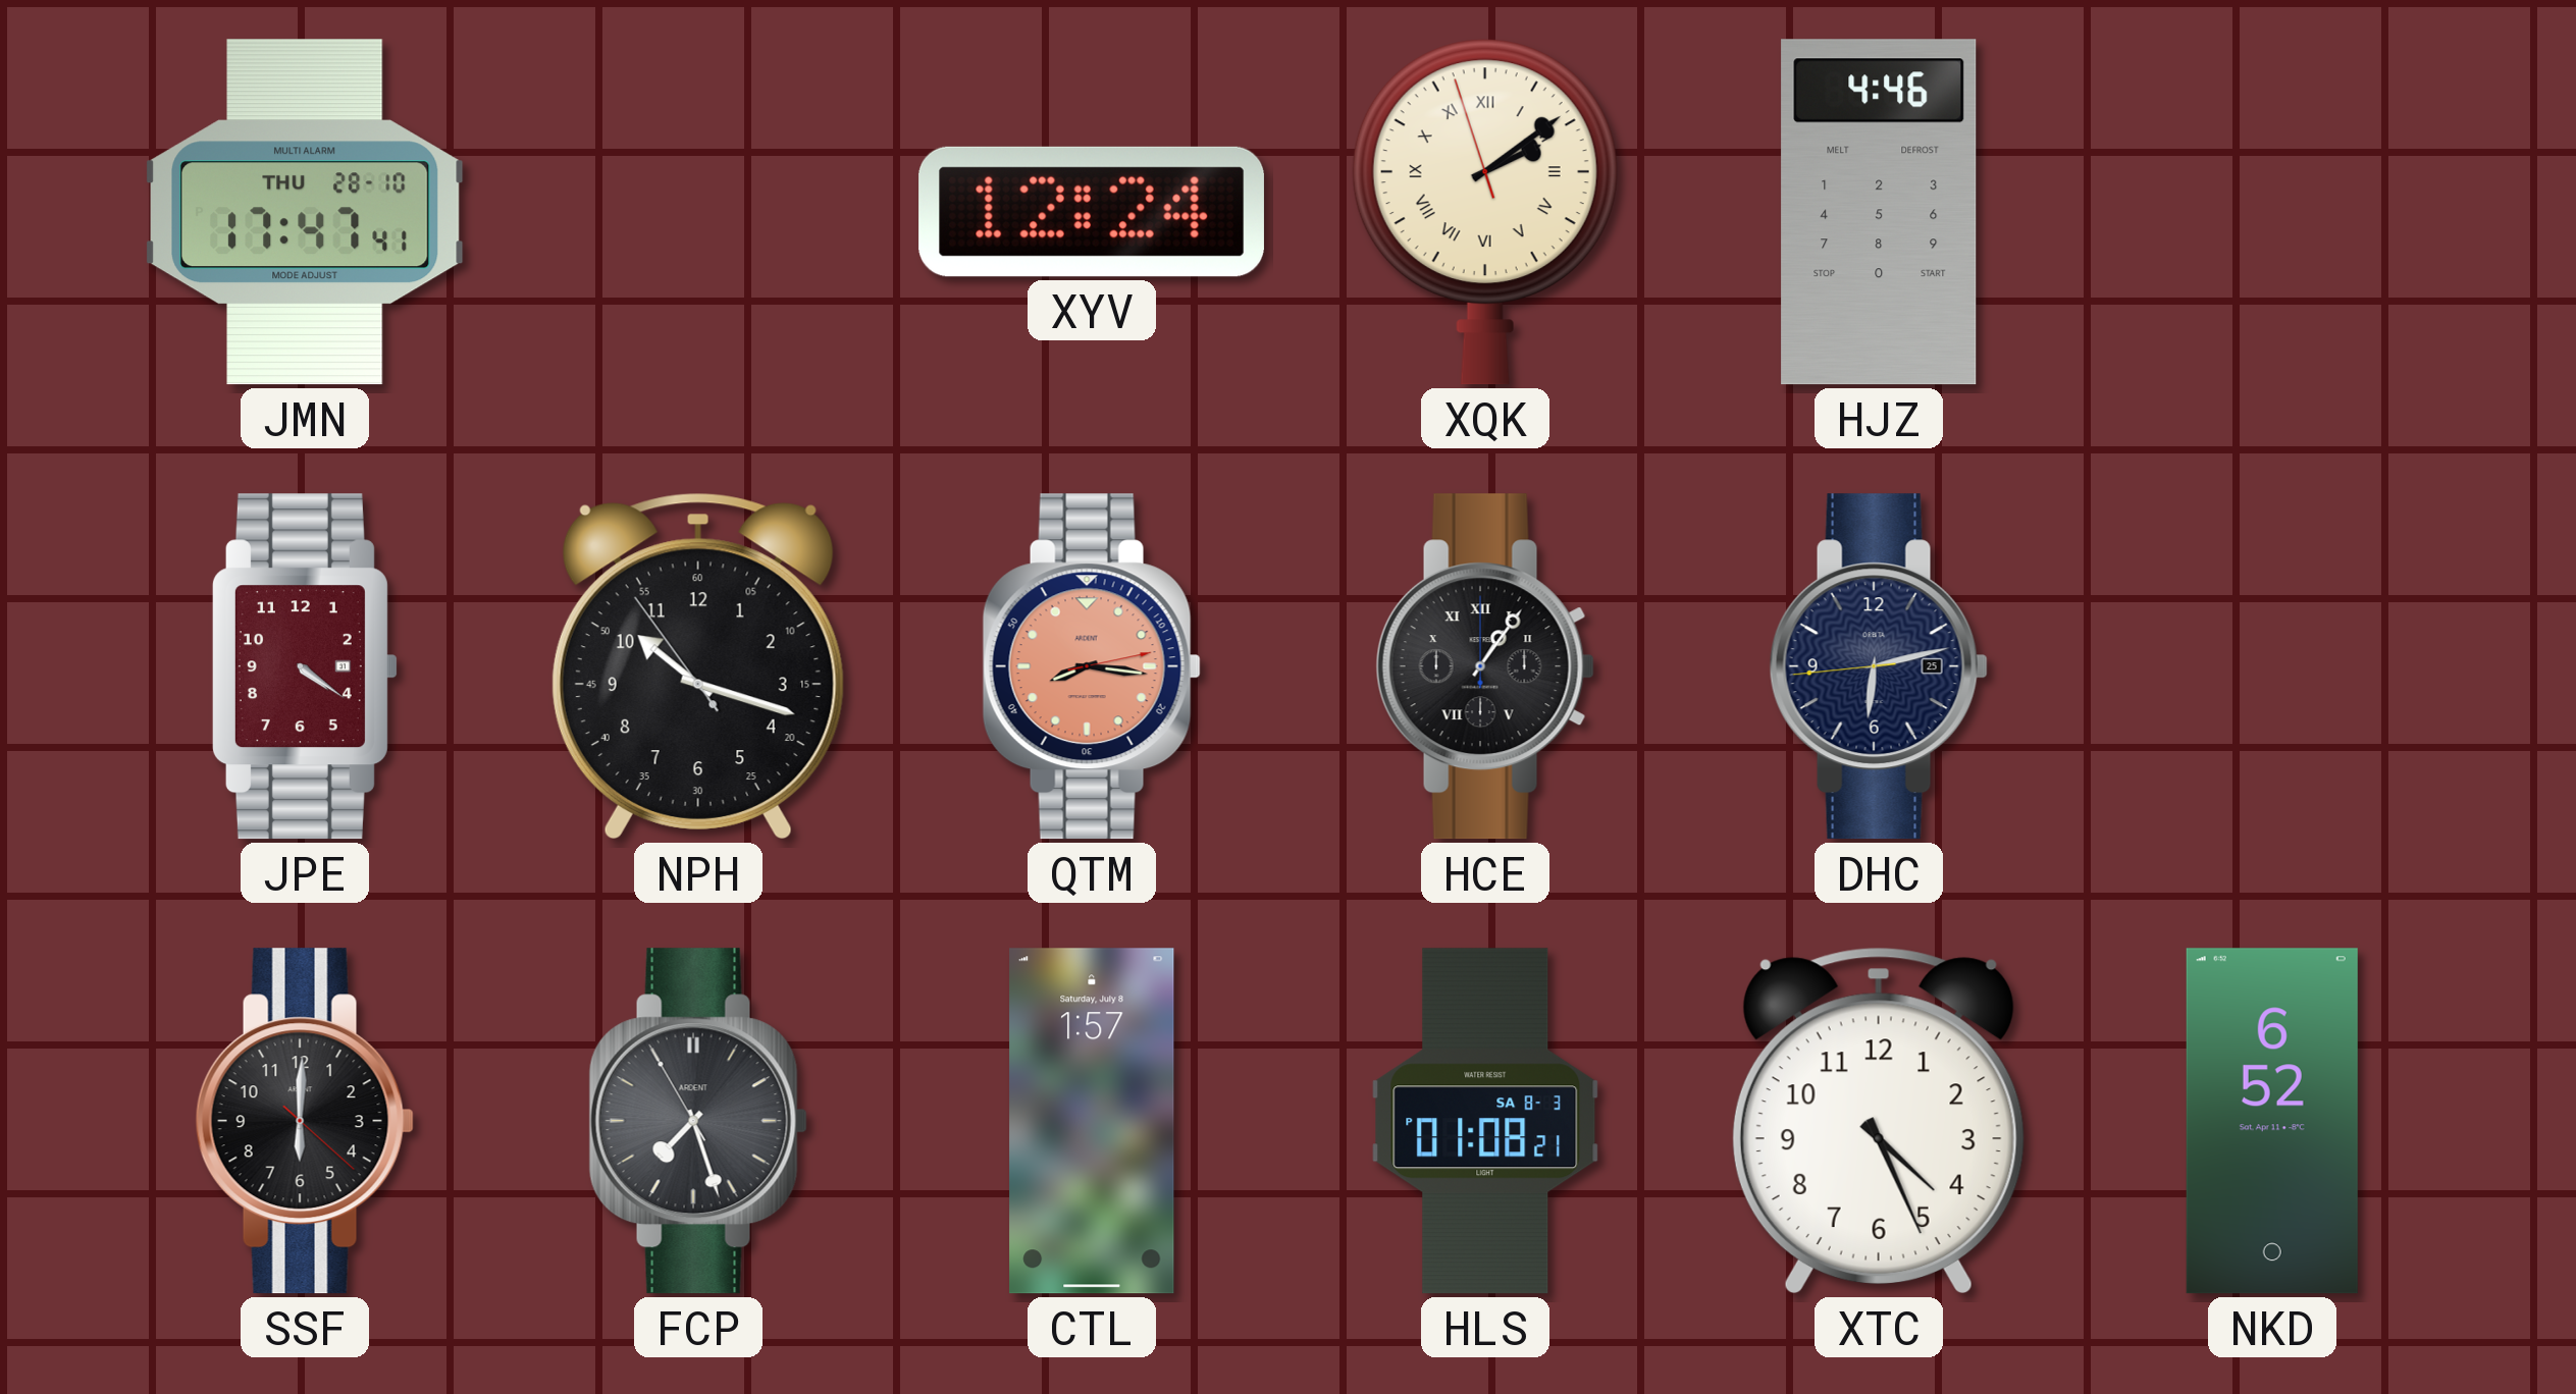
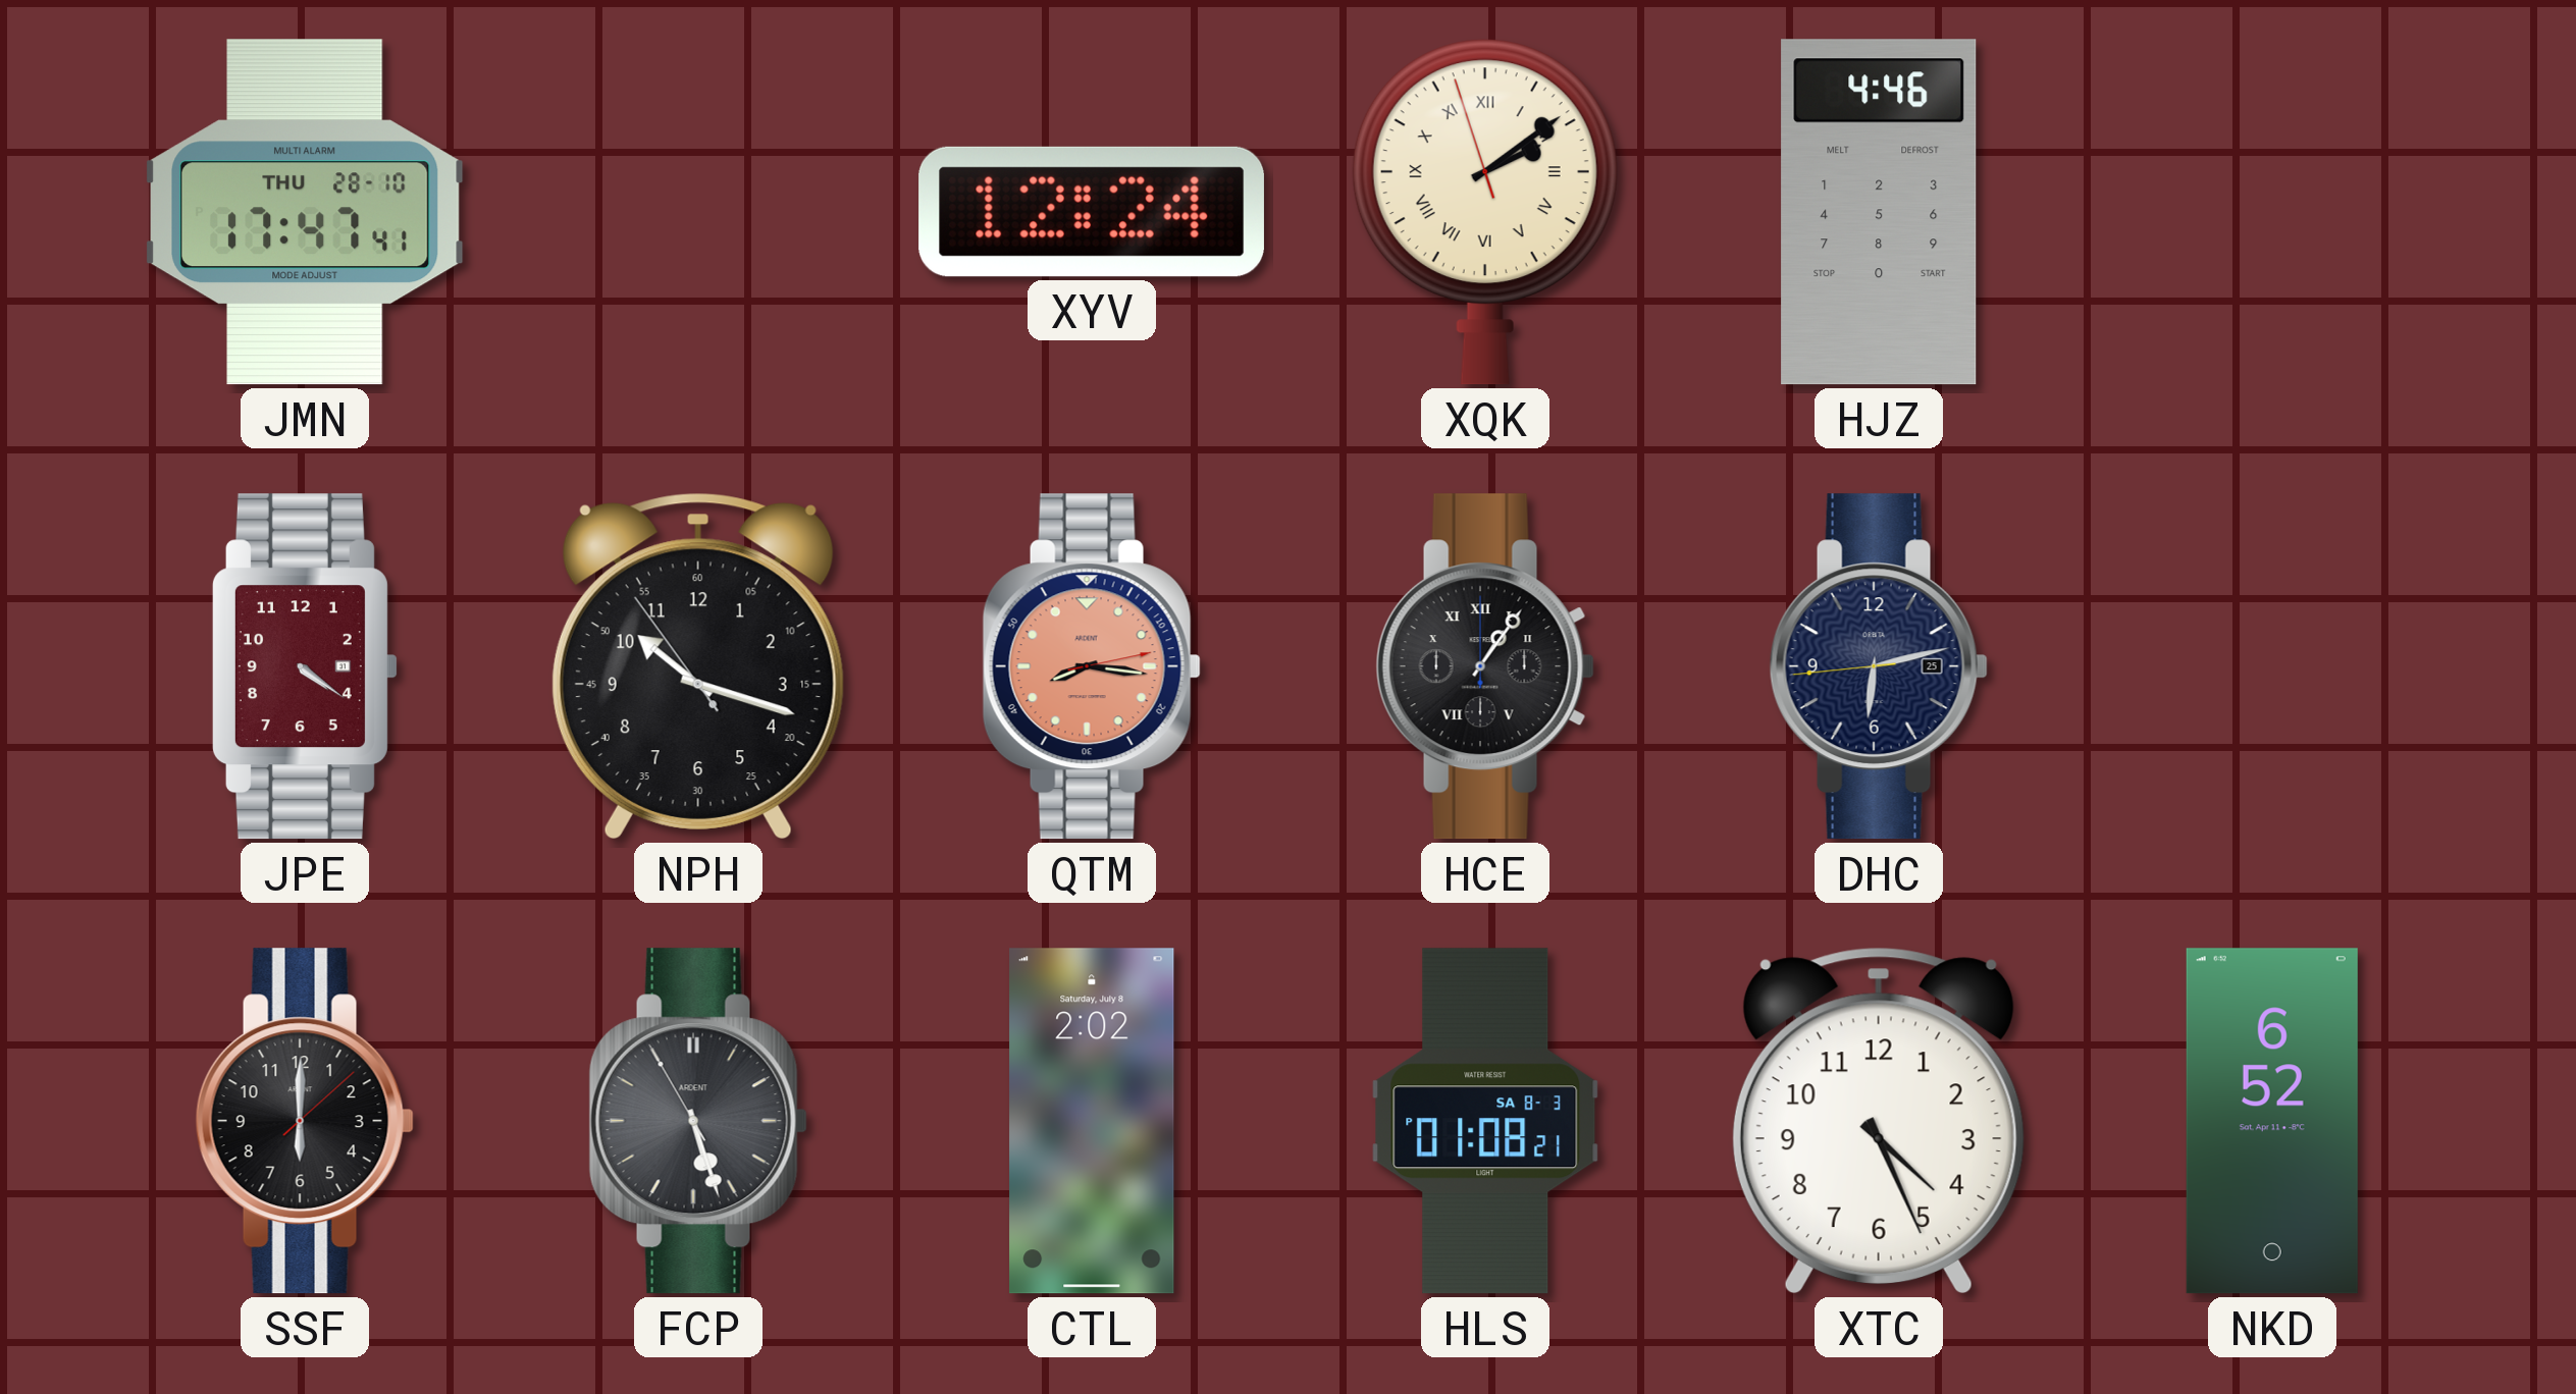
SSF: 6:00:22 -> 6:00:08
FCP: 7:26 -> 5:26
CTL: 1:57 -> 2:02
